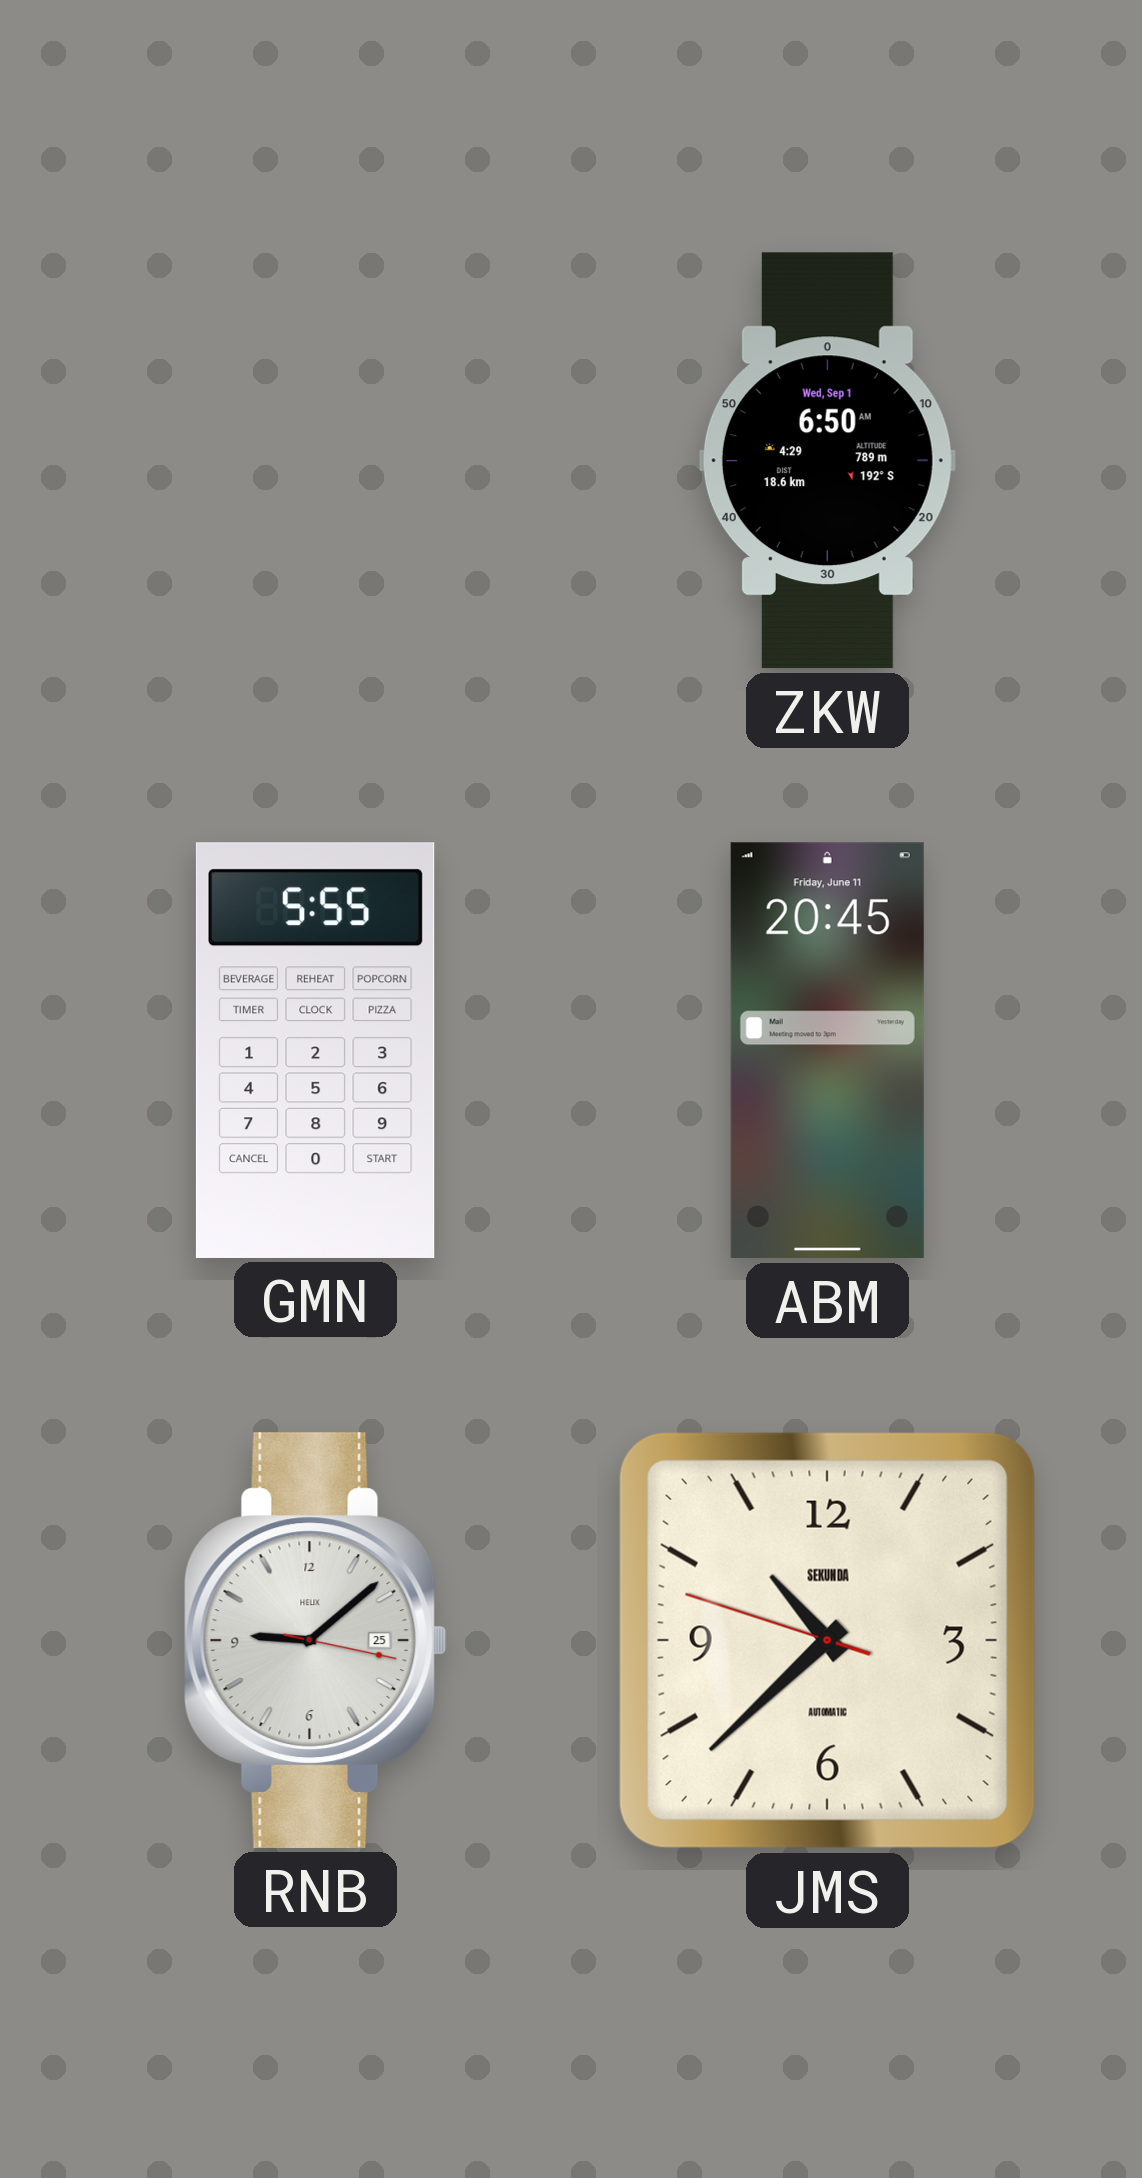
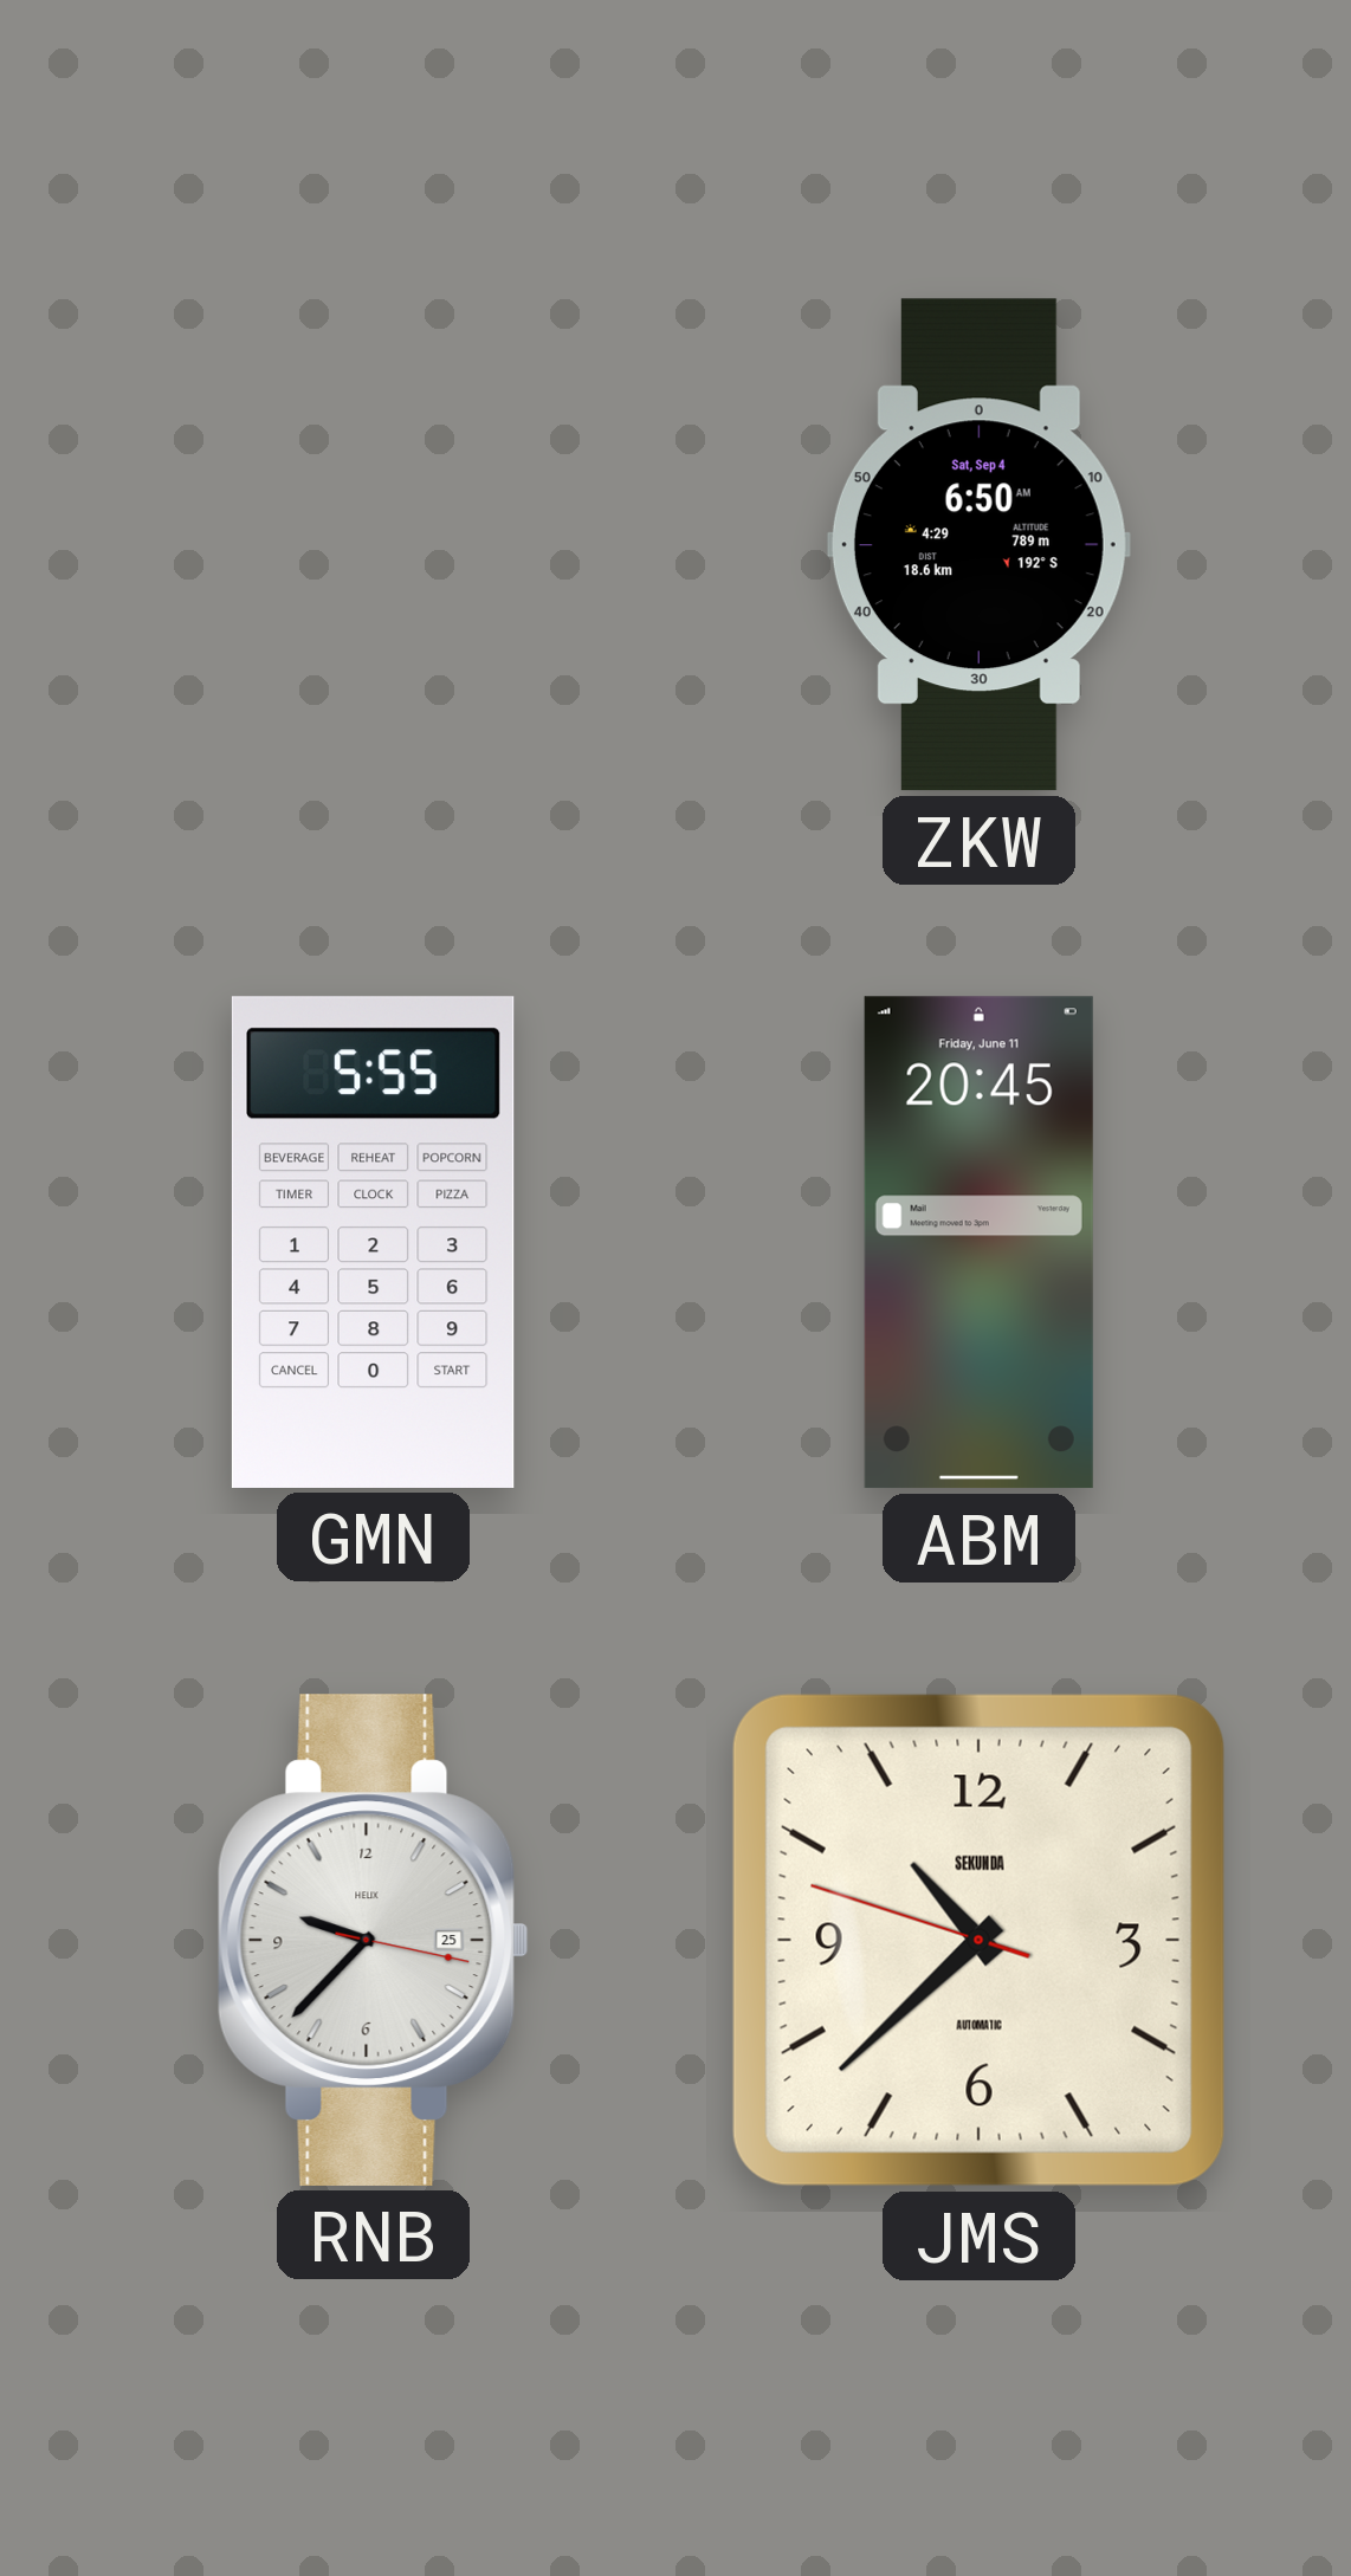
ZKW date: Wed, Sep 1 -> Sat, Sep 4
RNB: 9:08 -> 9:37
